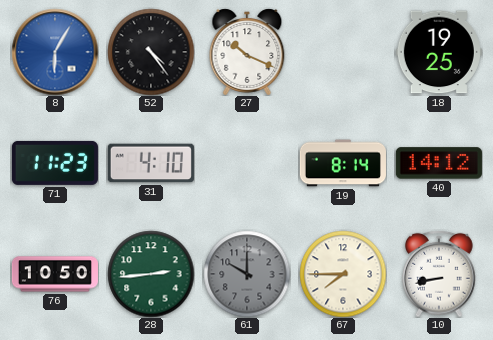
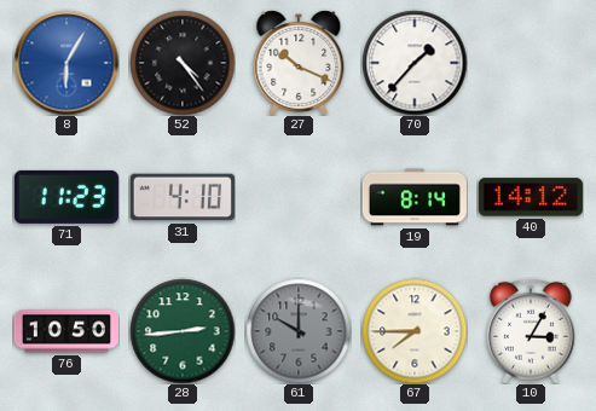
70: none -> 1:37
18: 19:25 -> none
10: 8:43 -> 3:05
